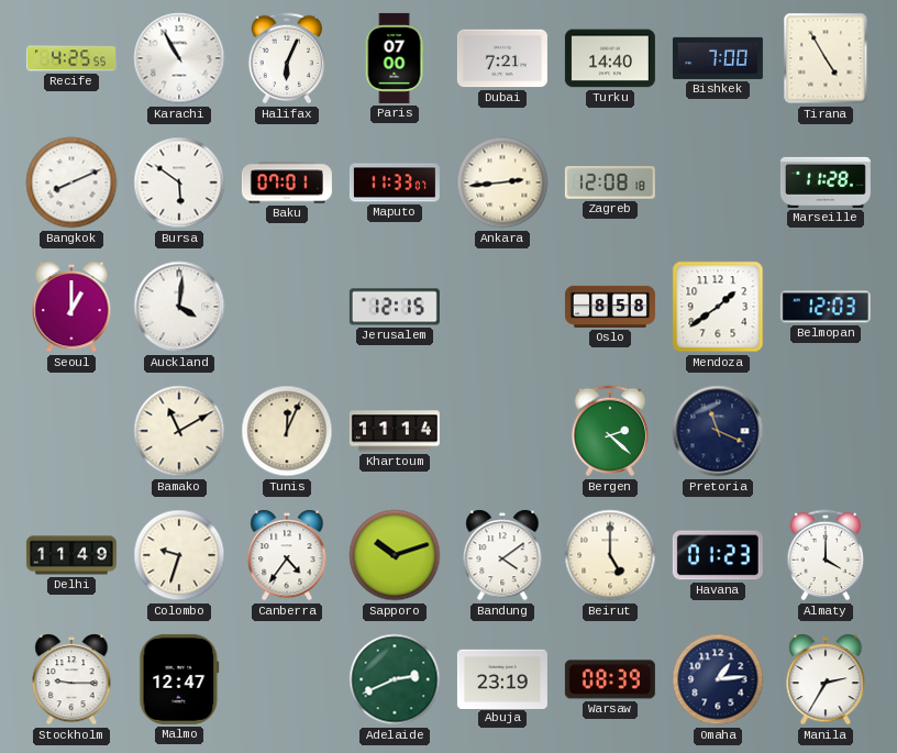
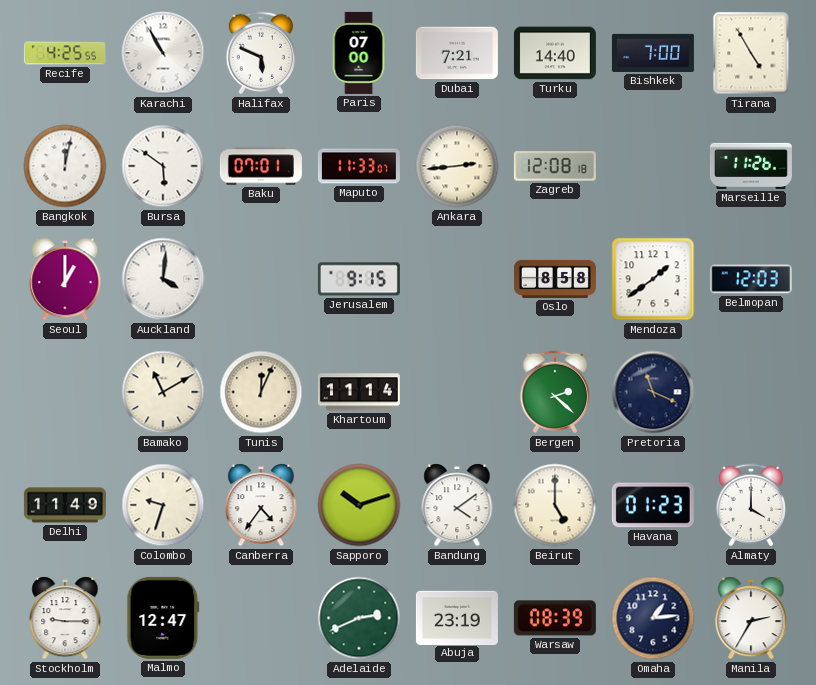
Halifax: 6:04 -> 5:49
Bangkok: 8:11 -> 12:02
Marseille: 11:28 -> 11:26
Jerusalem: 12:15 -> 9:15
